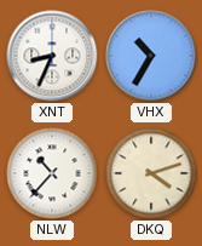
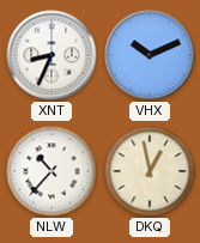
VHX: 10:35 -> 10:11
DKQ: 4:12 -> 12:58
